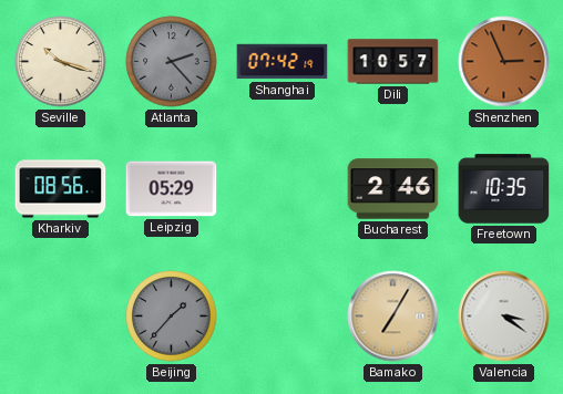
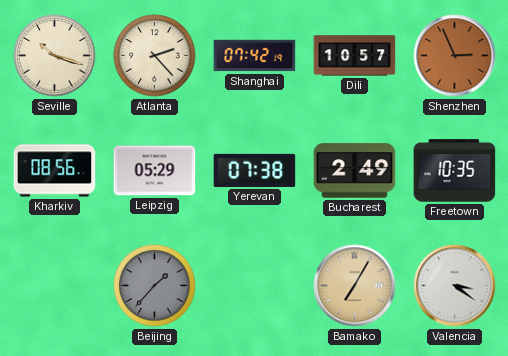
Atlanta dial: grey -> cream
Yerevan: none -> 07:38
Bucharest: 2:46 -> 2:49
